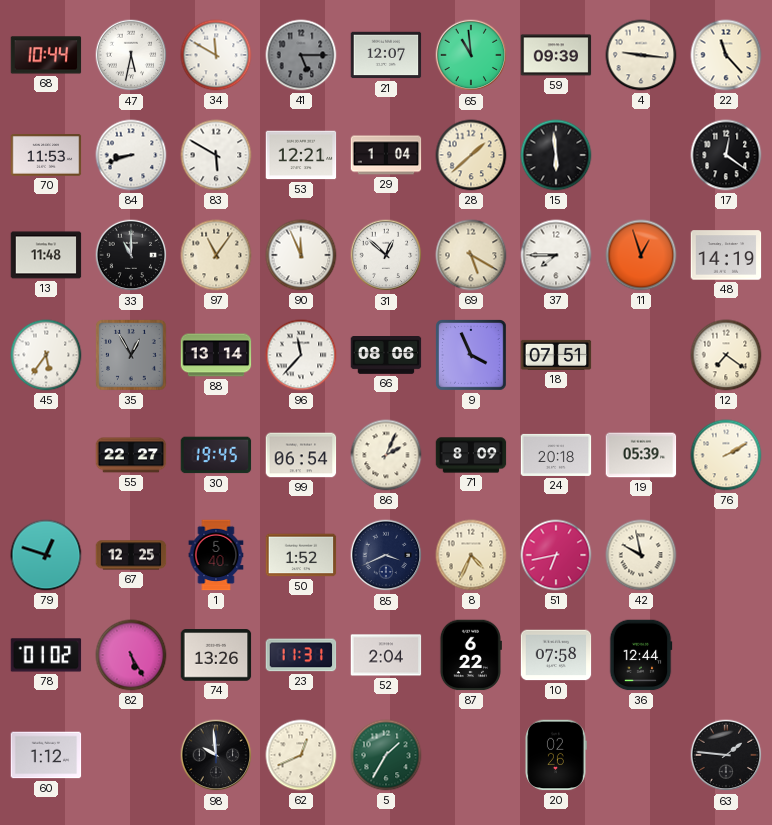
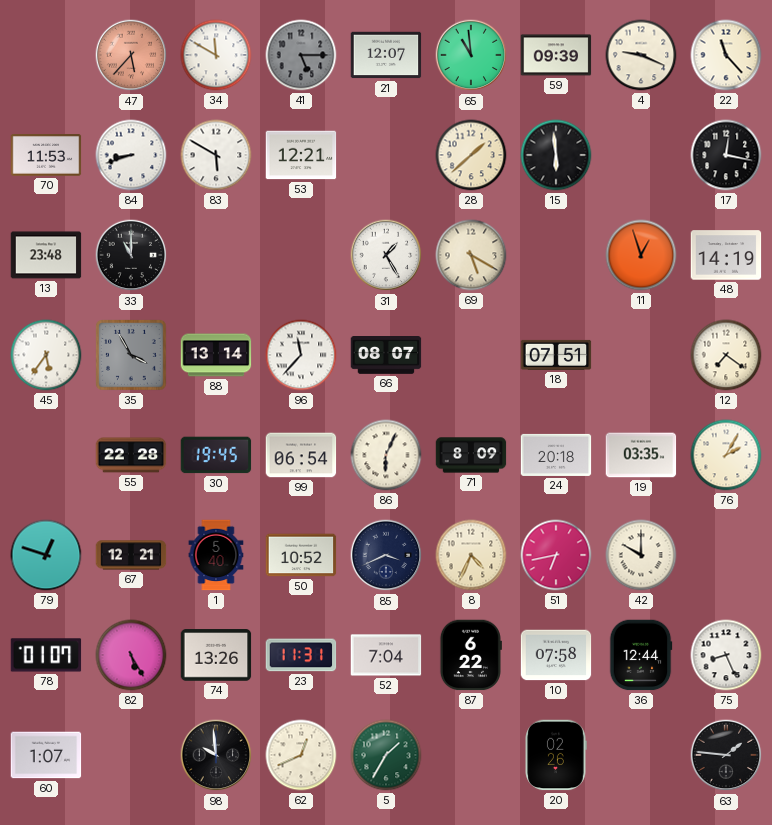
68: 10:44 -> none
47: 5:32 -> 5:37
47 dial: white -> salmon
4: 9:16 -> 9:19
29: 1:04 -> none
17: 12:21 -> 12:17
13: 11:48 -> 23:48
97: 11:06 -> none
90: 11:56 -> none
31: 12:52 -> 1:25
37: 7:45 -> none
35: 12:55 -> 3:55
66: 08:06 -> 08:07
9: 3:56 -> none
55: 22:27 -> 22:28
86: 2:04 -> 6:04
19: 05:39 -> 03:35
76: 2:10 -> 2:05
67: 12:25 -> 12:21
50: 1:52 -> 10:52
42: 9:58 -> 10:00
78: 01:02 -> 01:07
52: 2:04 -> 7:04
75: none -> 8:26
60: 1:12 -> 1:07
